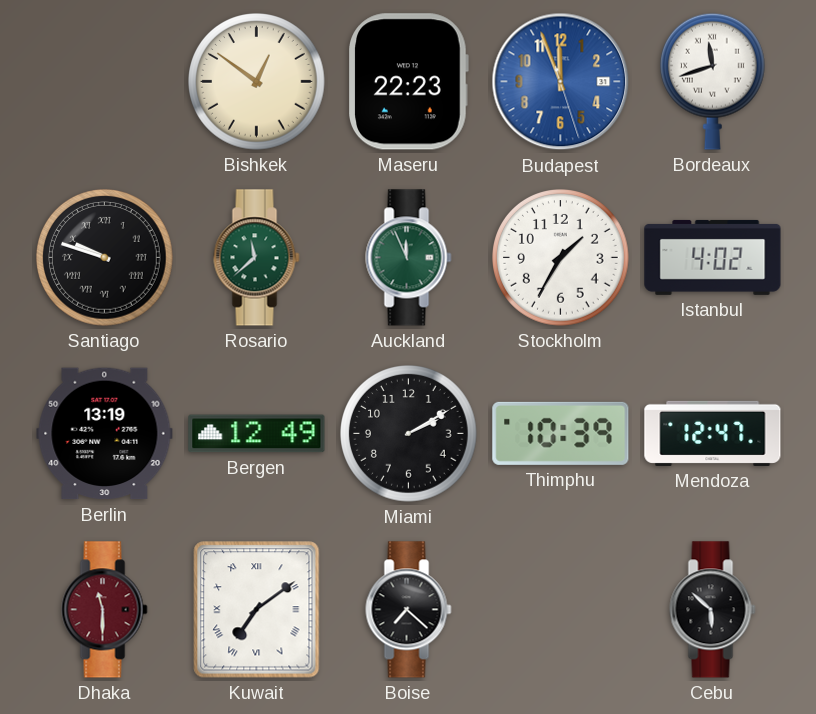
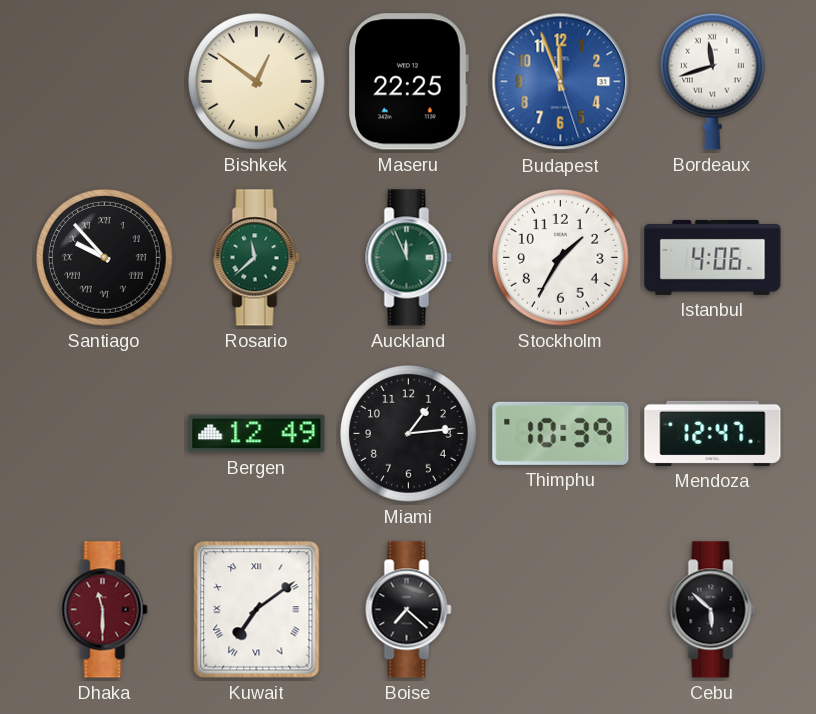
Maseru: 22:23 -> 22:25
Santiago: 9:48 -> 9:53
Istanbul: 4:02 -> 4:06
Berlin: 13:19 -> none
Miami: 2:10 -> 1:14
